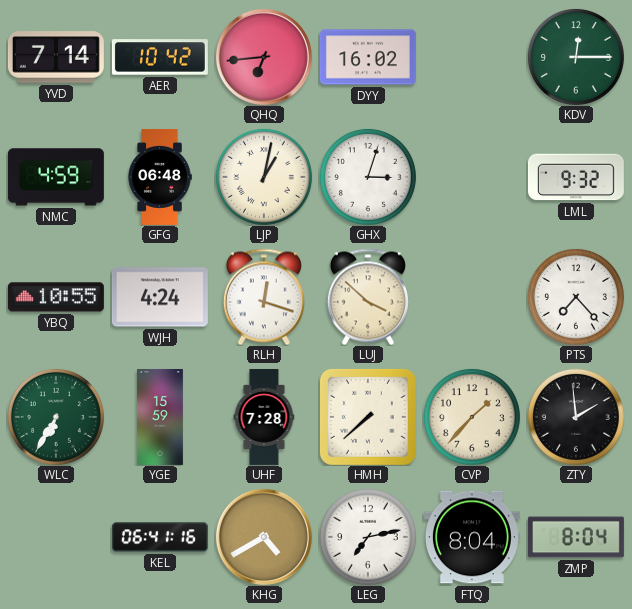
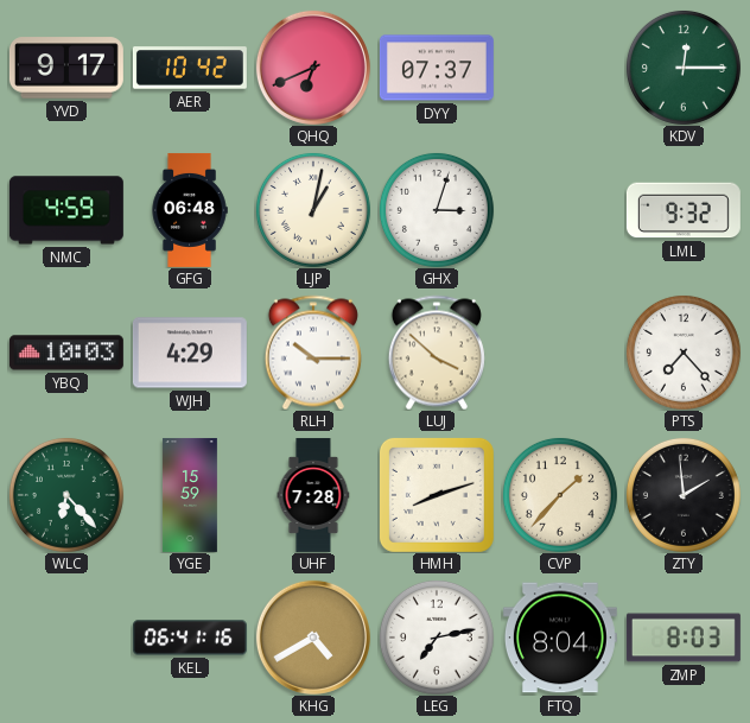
YVD: 7:14 -> 9:17
QHQ: 6:44 -> 6:41
DYY: 16:02 -> 07:37
YBQ: 10:55 -> 10:03
WJH: 4:24 -> 4:29
RLH: 12:18 -> 10:15
WLC: 6:35 -> 6:23
HMH: 7:38 -> 8:12
ZMP: 8:04 -> 8:03
